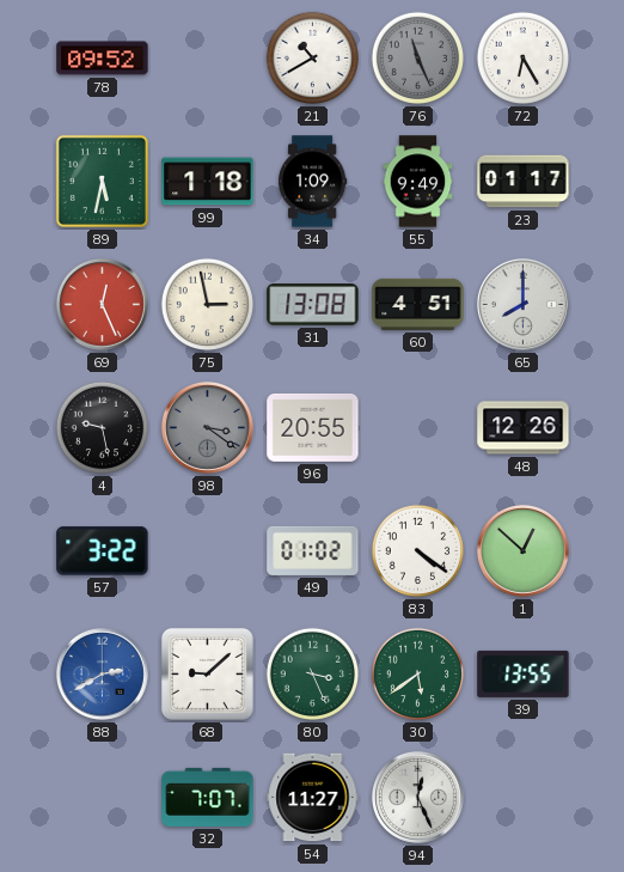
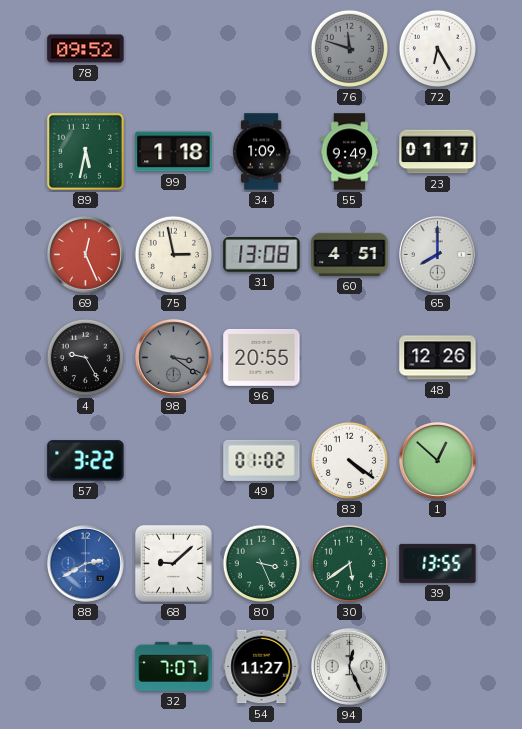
21: 10:40 -> none
76: 11:26 -> 11:48
4: 9:28 -> 9:25
